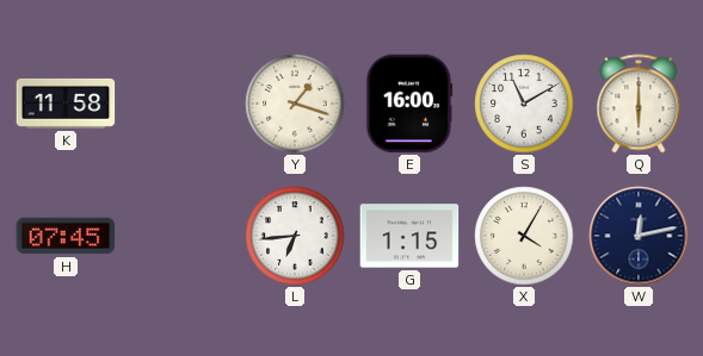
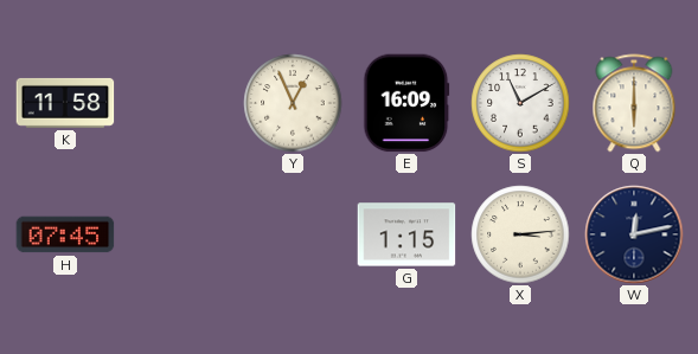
Y: 1:18 -> 12:56
E: 16:00 -> 16:09
L: 6:44 -> none
X: 4:05 -> 3:14
